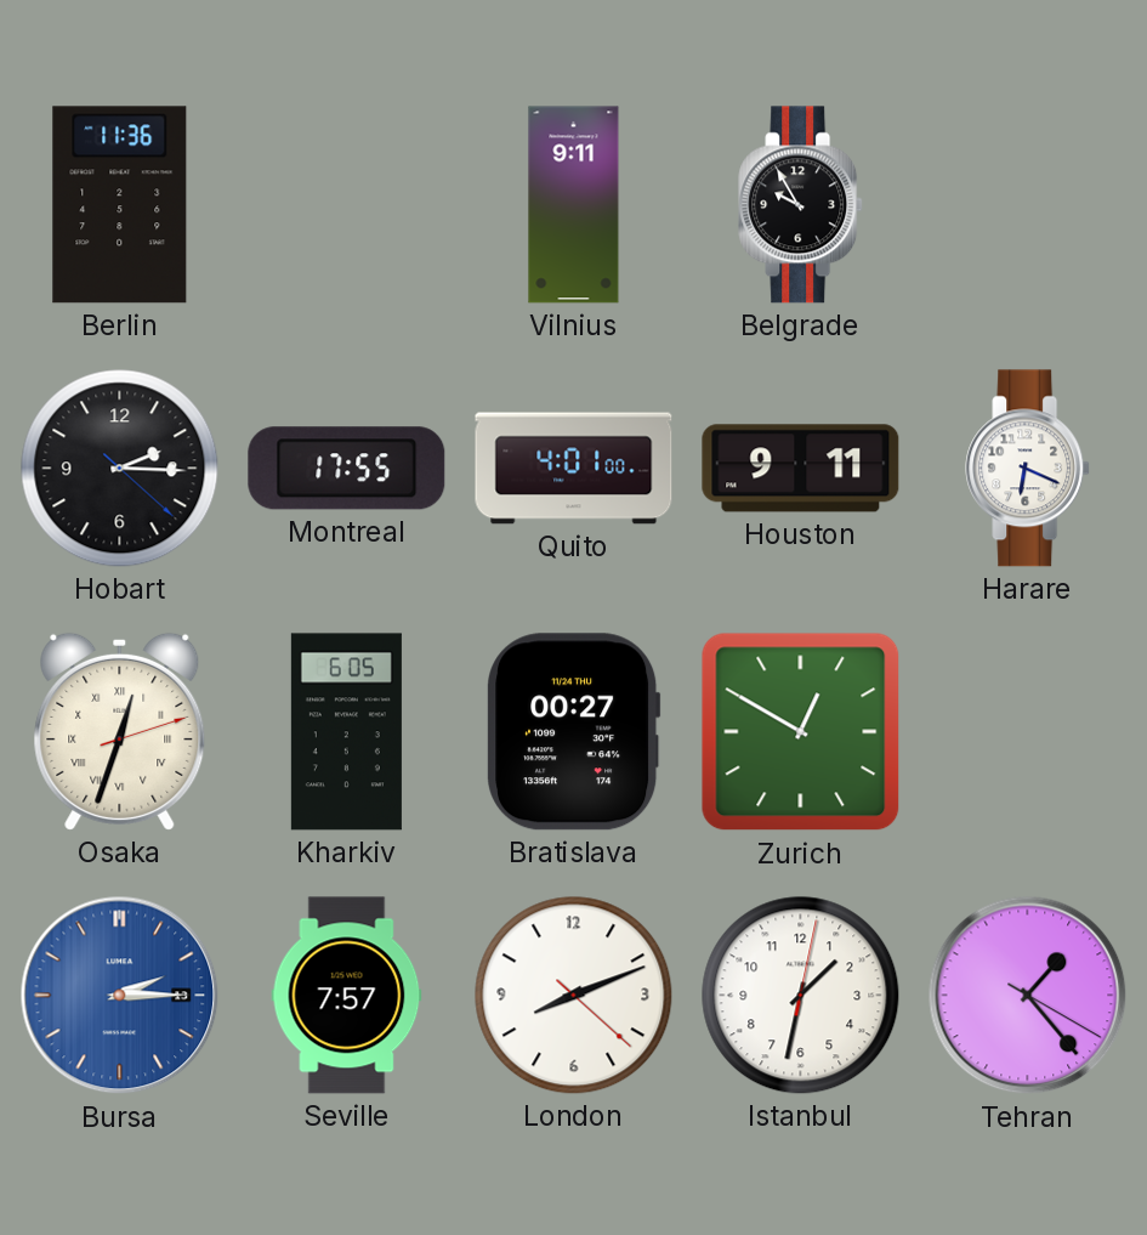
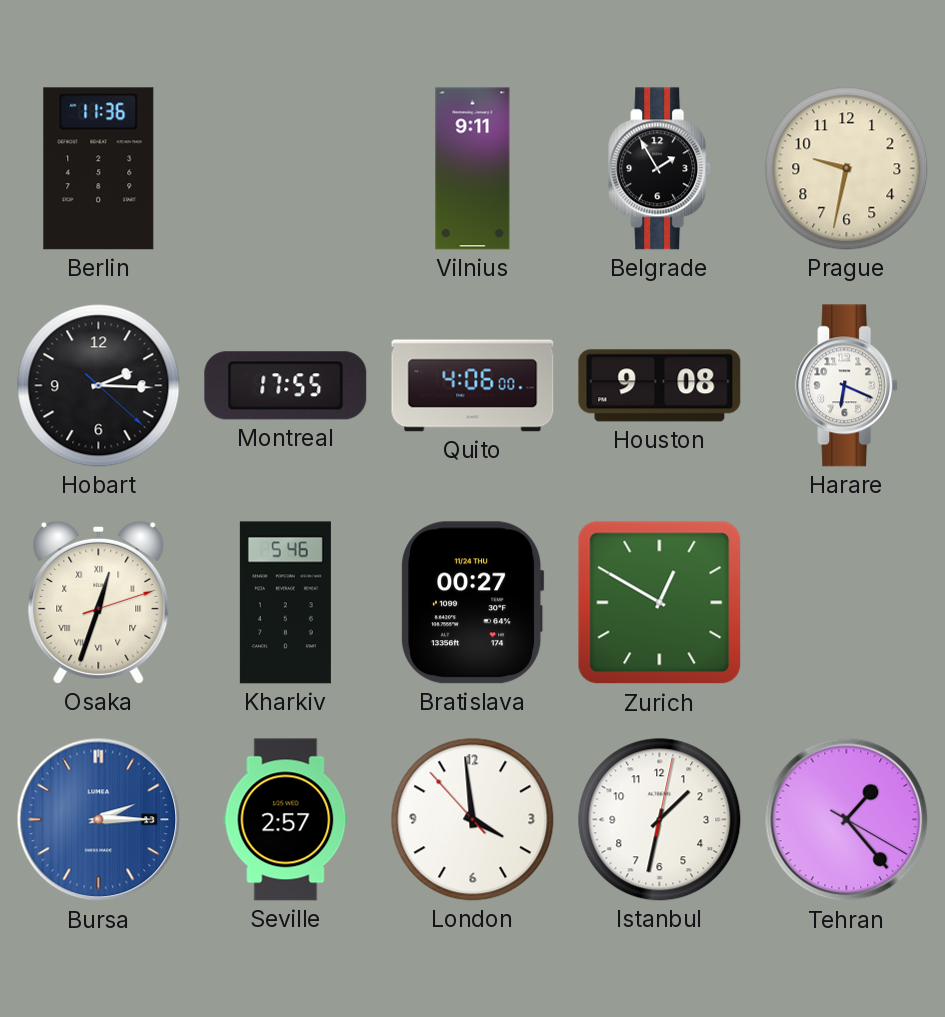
Belgrade: 9:55 -> 1:55
Prague: none -> 9:32
Quito: 4:01 -> 4:06
Houston: 9:11 -> 9:08
Kharkiv: 6:05 -> 5:46
Seville: 7:57 -> 2:57
London: 8:11 -> 3:58
